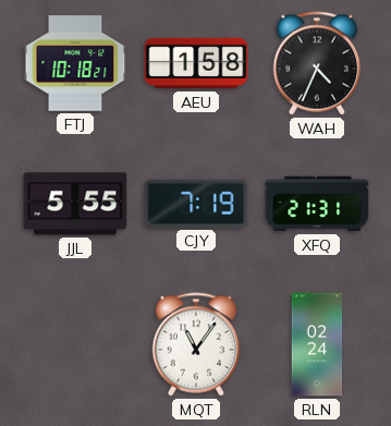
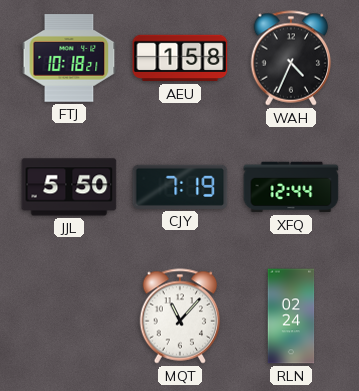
JJL: 5:55 -> 5:50
XFQ: 21:31 -> 12:44
MQT: 11:06 -> 11:07
